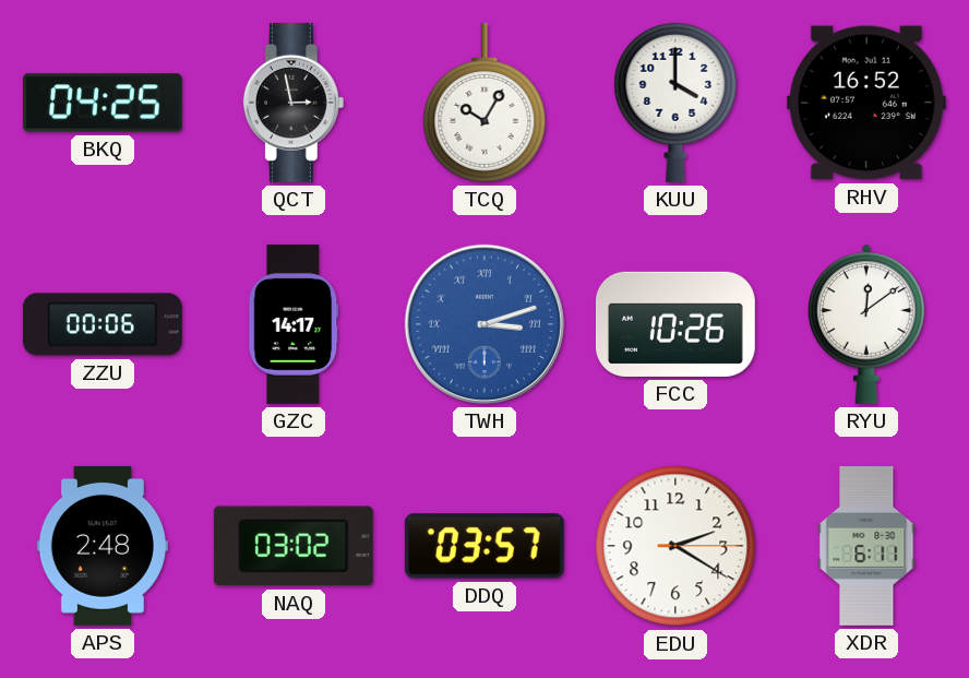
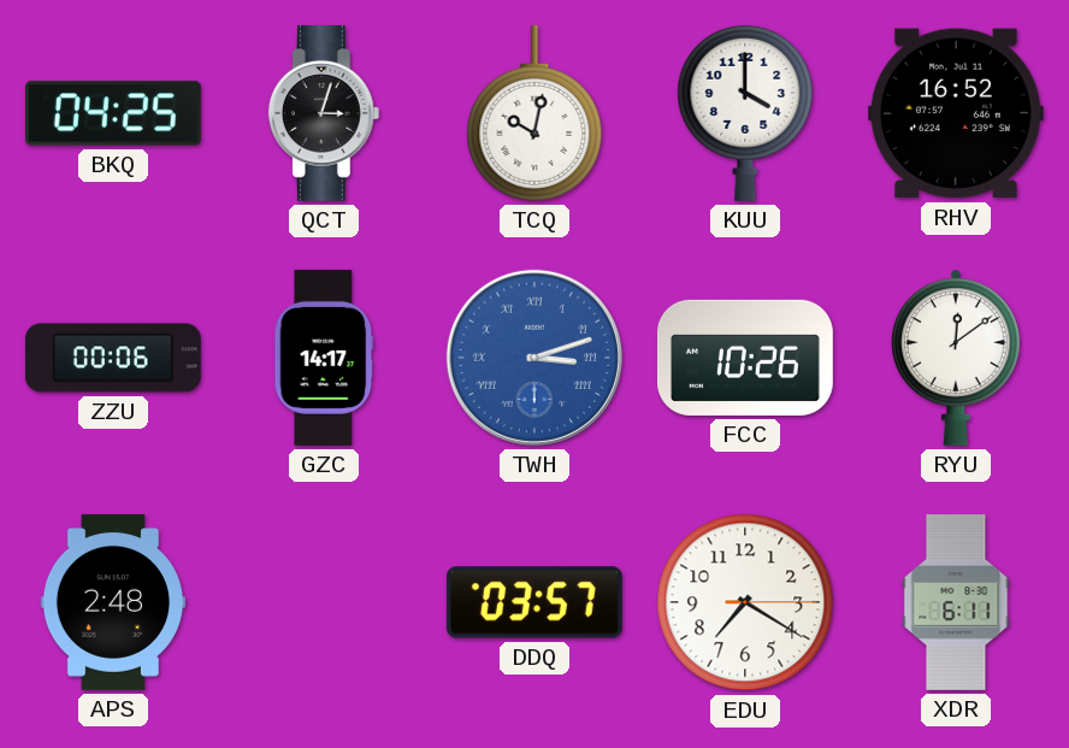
QCT: 2:58 -> 3:03
TCQ: 10:05 -> 10:02
NAQ: 03:02 -> none
EDU: 2:20 -> 7:20
